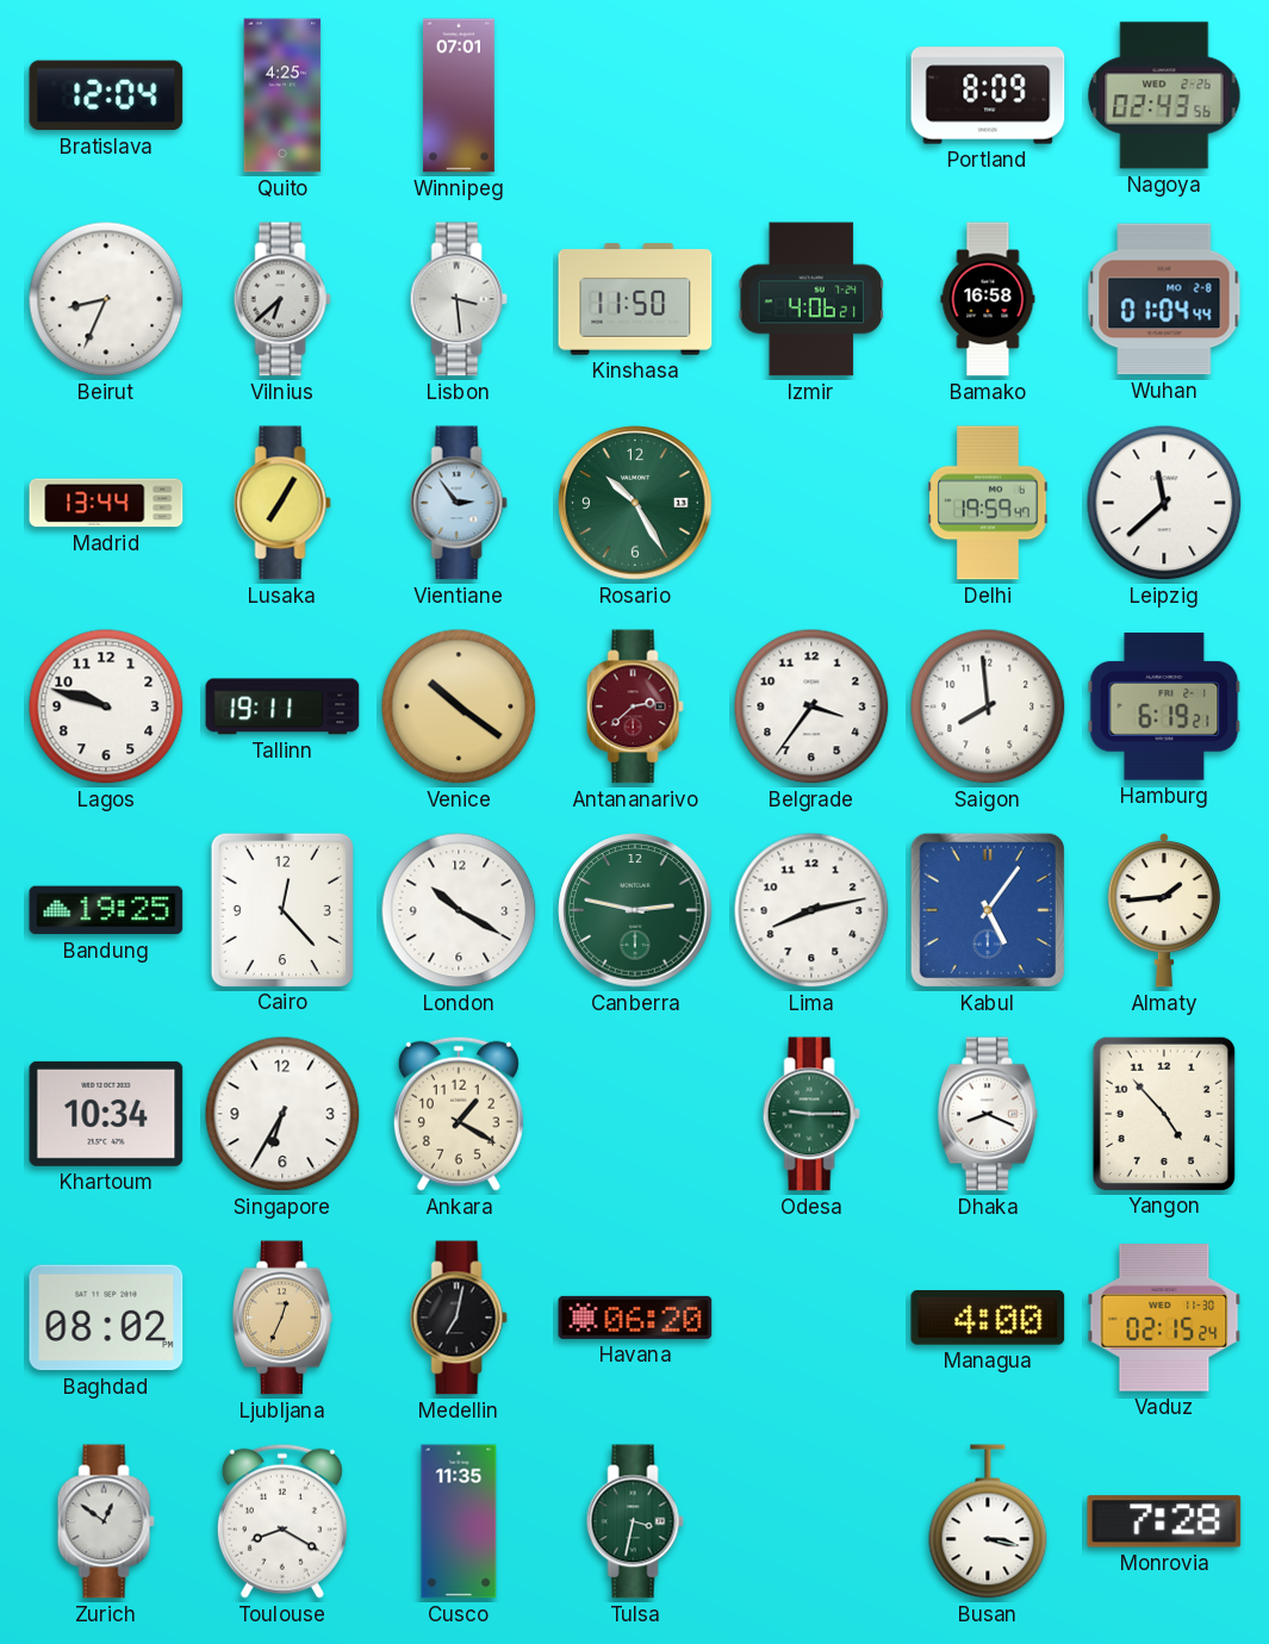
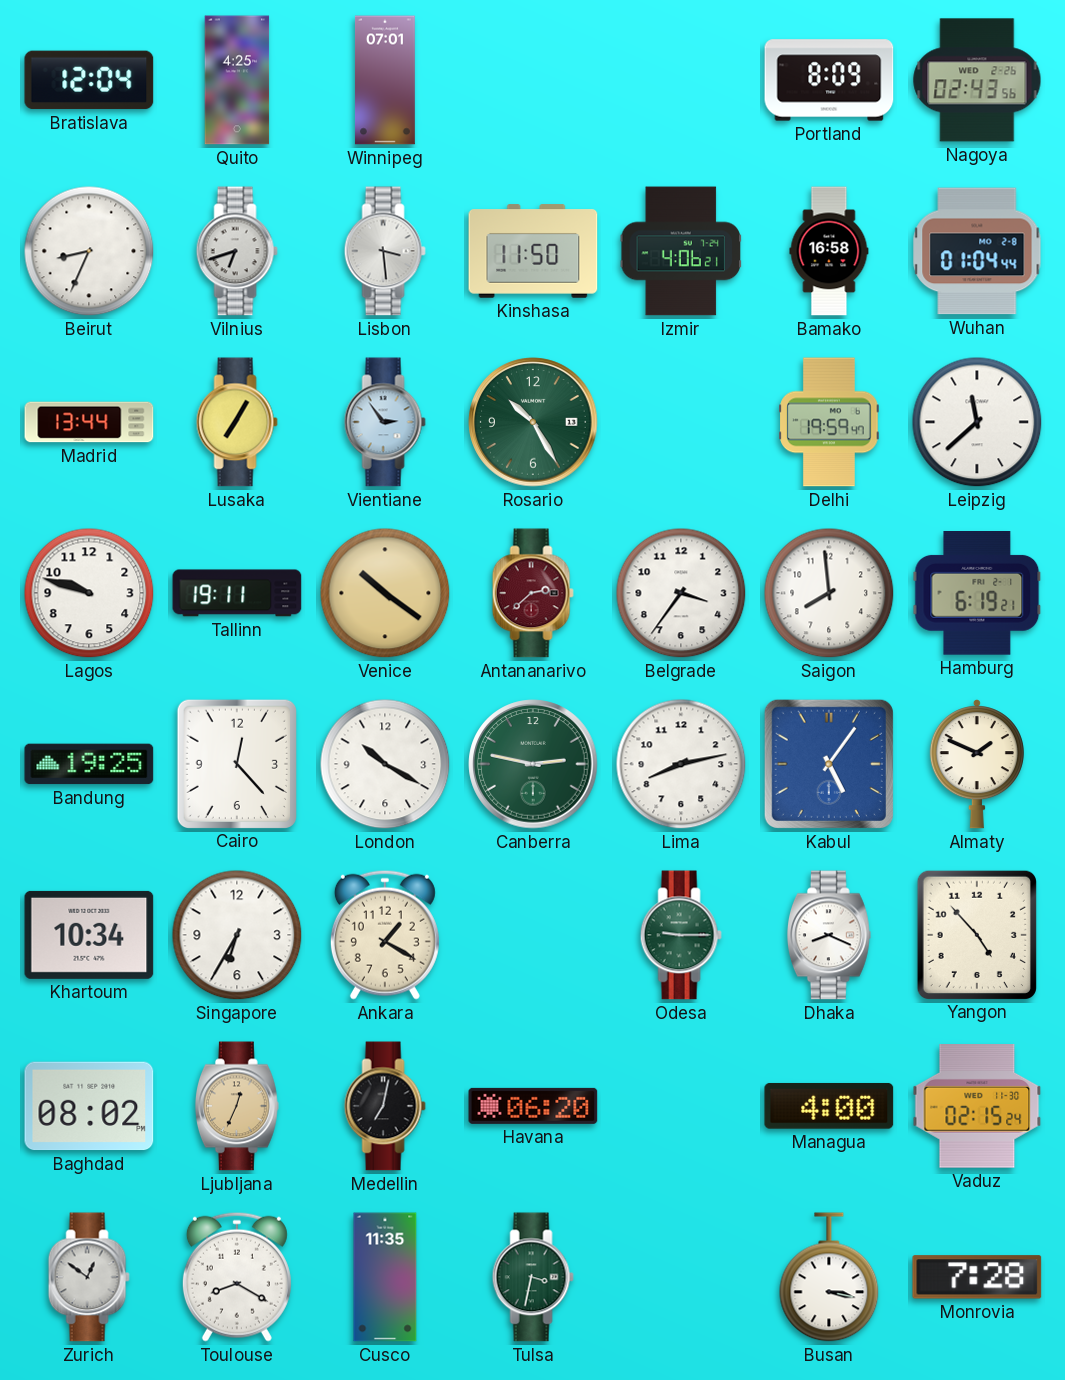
Vilnius: 6:38 -> 6:42
Almaty: 1:44 -> 1:49
